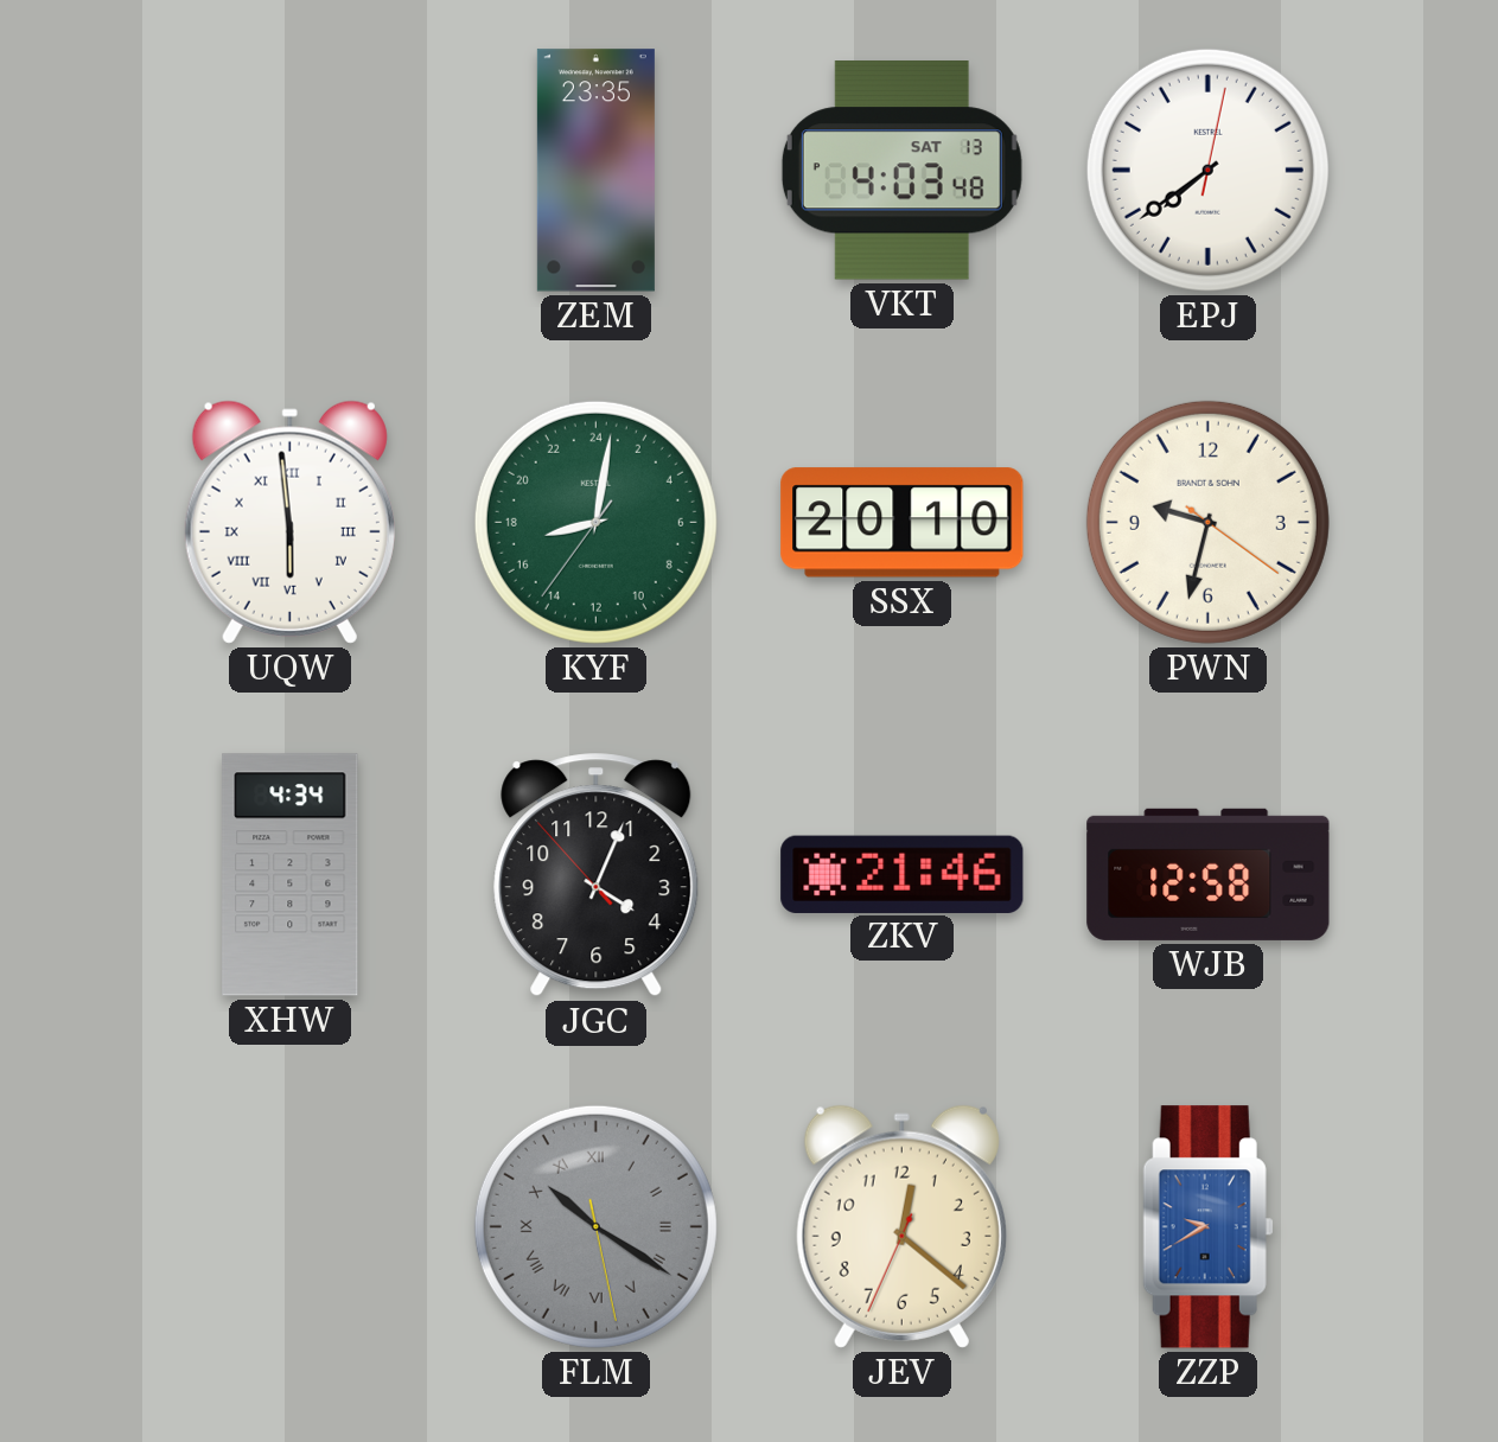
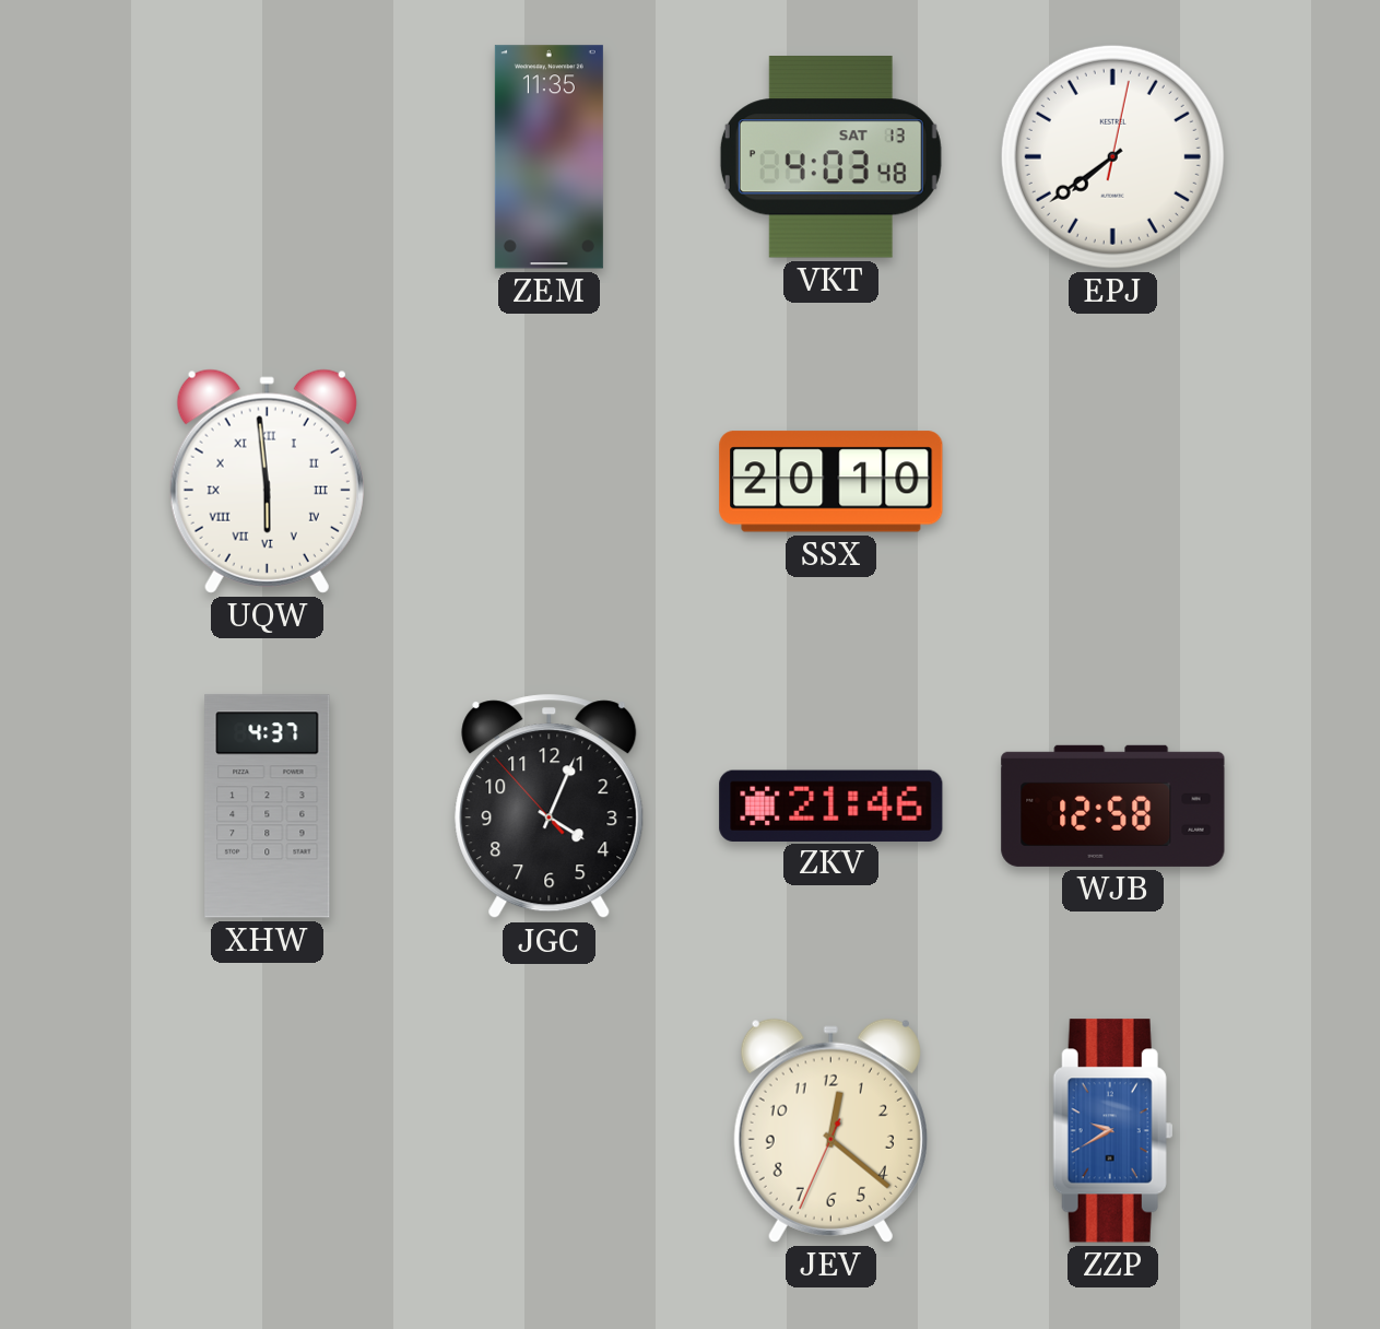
ZEM: 23:35 -> 11:35
KYF: 17:01 -> none
PWN: 9:32 -> none
XHW: 4:34 -> 4:37
FLM: 10:20 -> none
